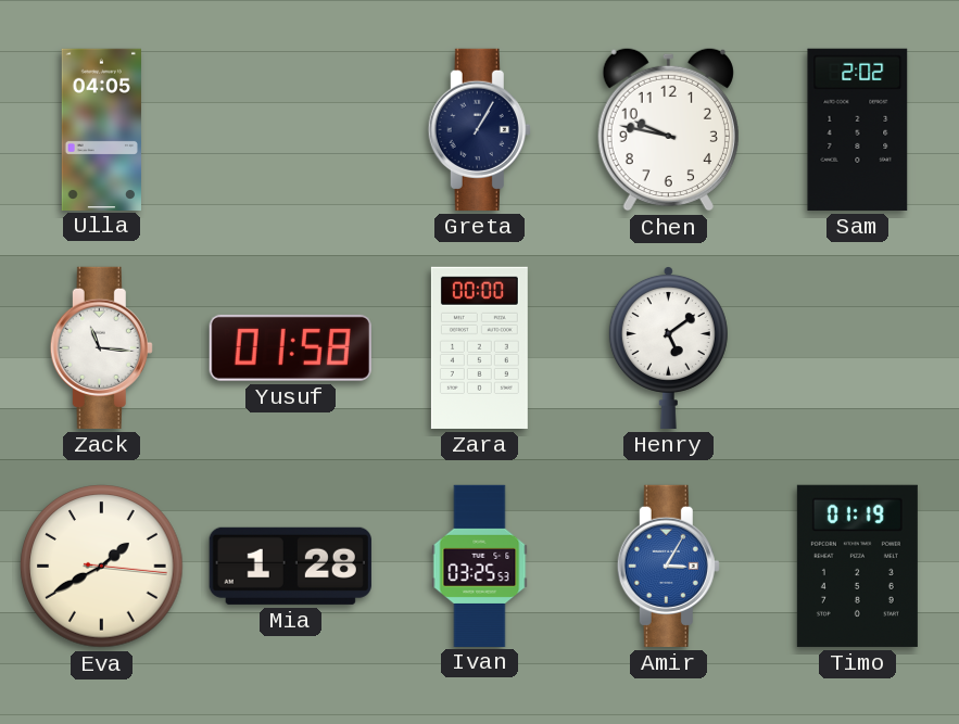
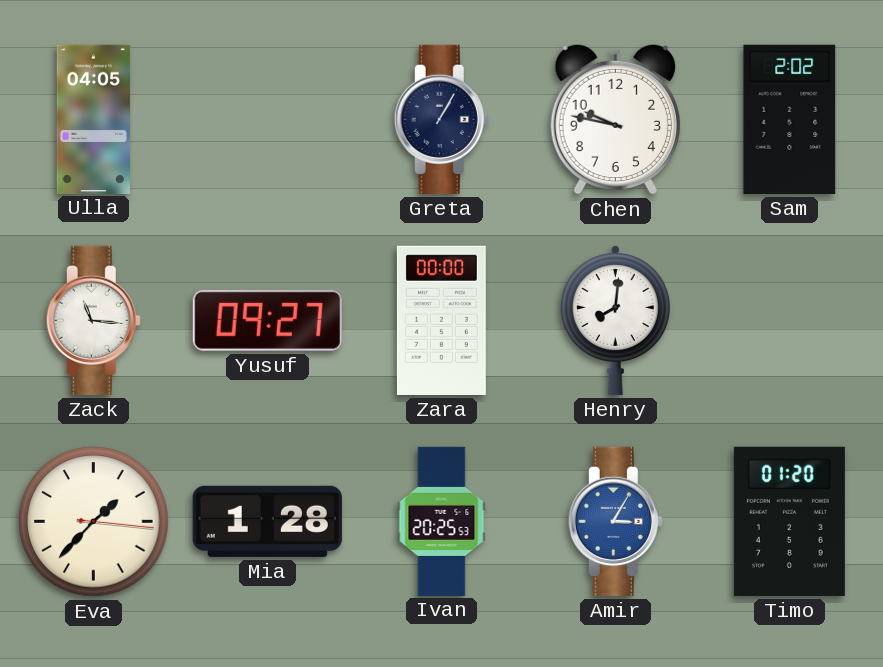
Yusuf: 01:58 -> 09:27
Henry: 5:09 -> 8:01
Eva: 1:40 -> 1:37
Ivan: 03:25 -> 20:25
Timo: 01:19 -> 01:20
